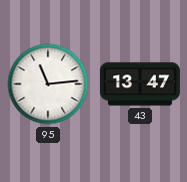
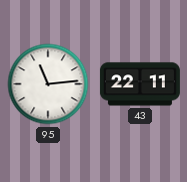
43: 13:47 -> 22:11
